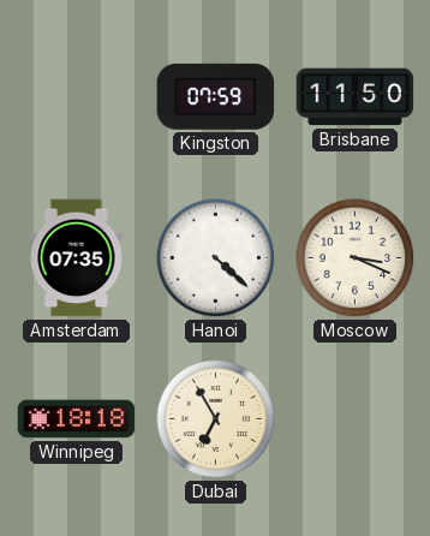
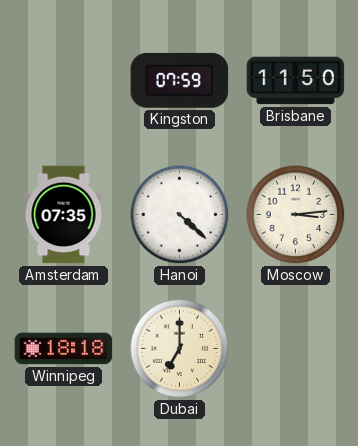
Moscow: 3:19 -> 3:14
Dubai: 6:55 -> 7:00
